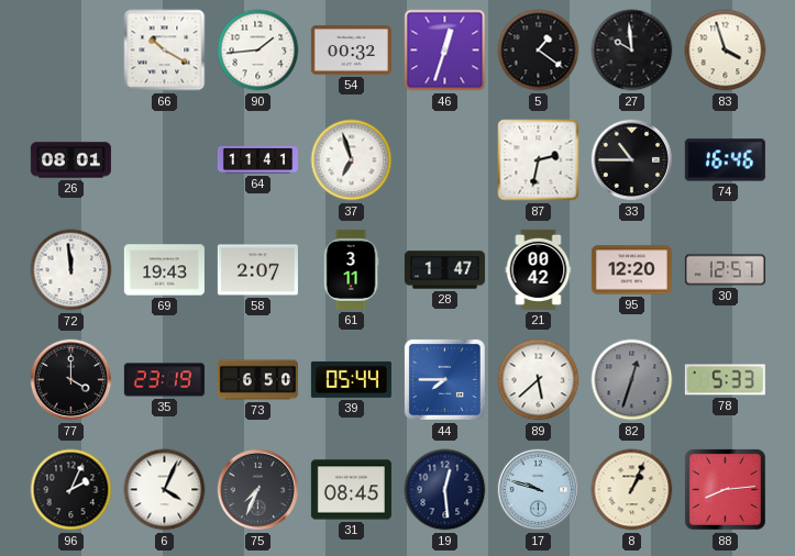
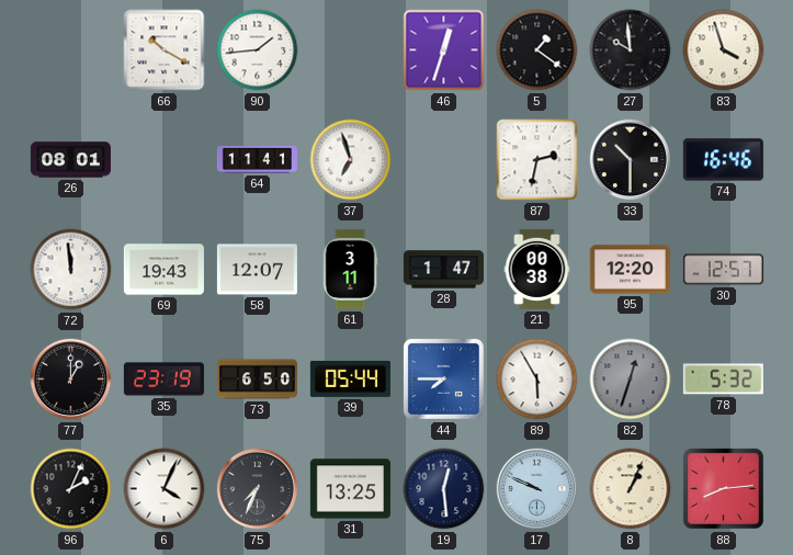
54: 00:32 -> none
33: 10:45 -> 10:30
58: 2:07 -> 12:07
21: 00:42 -> 00:38
77: 4:00 -> 1:00
89: 5:38 -> 5:55
78: 5:33 -> 5:32
31: 08:45 -> 13:25
17: 9:48 -> 9:49
